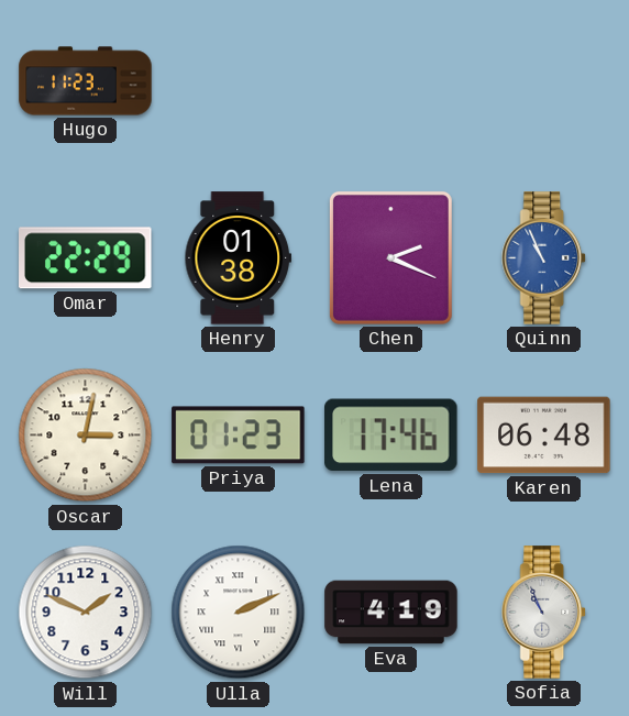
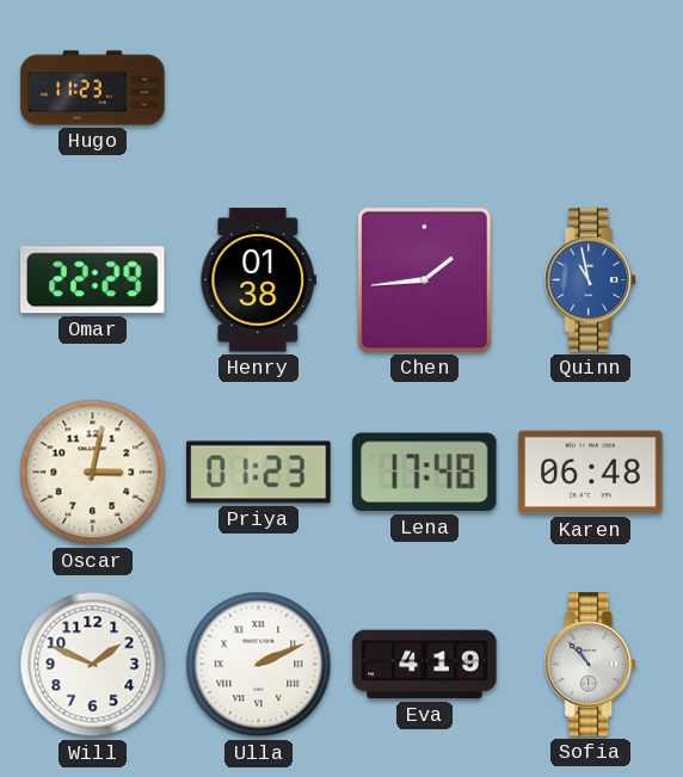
Chen: 2:19 -> 1:44
Quinn: 10:56 -> 10:58
Lena: 17:46 -> 17:48
Sofia: 10:56 -> 10:53
